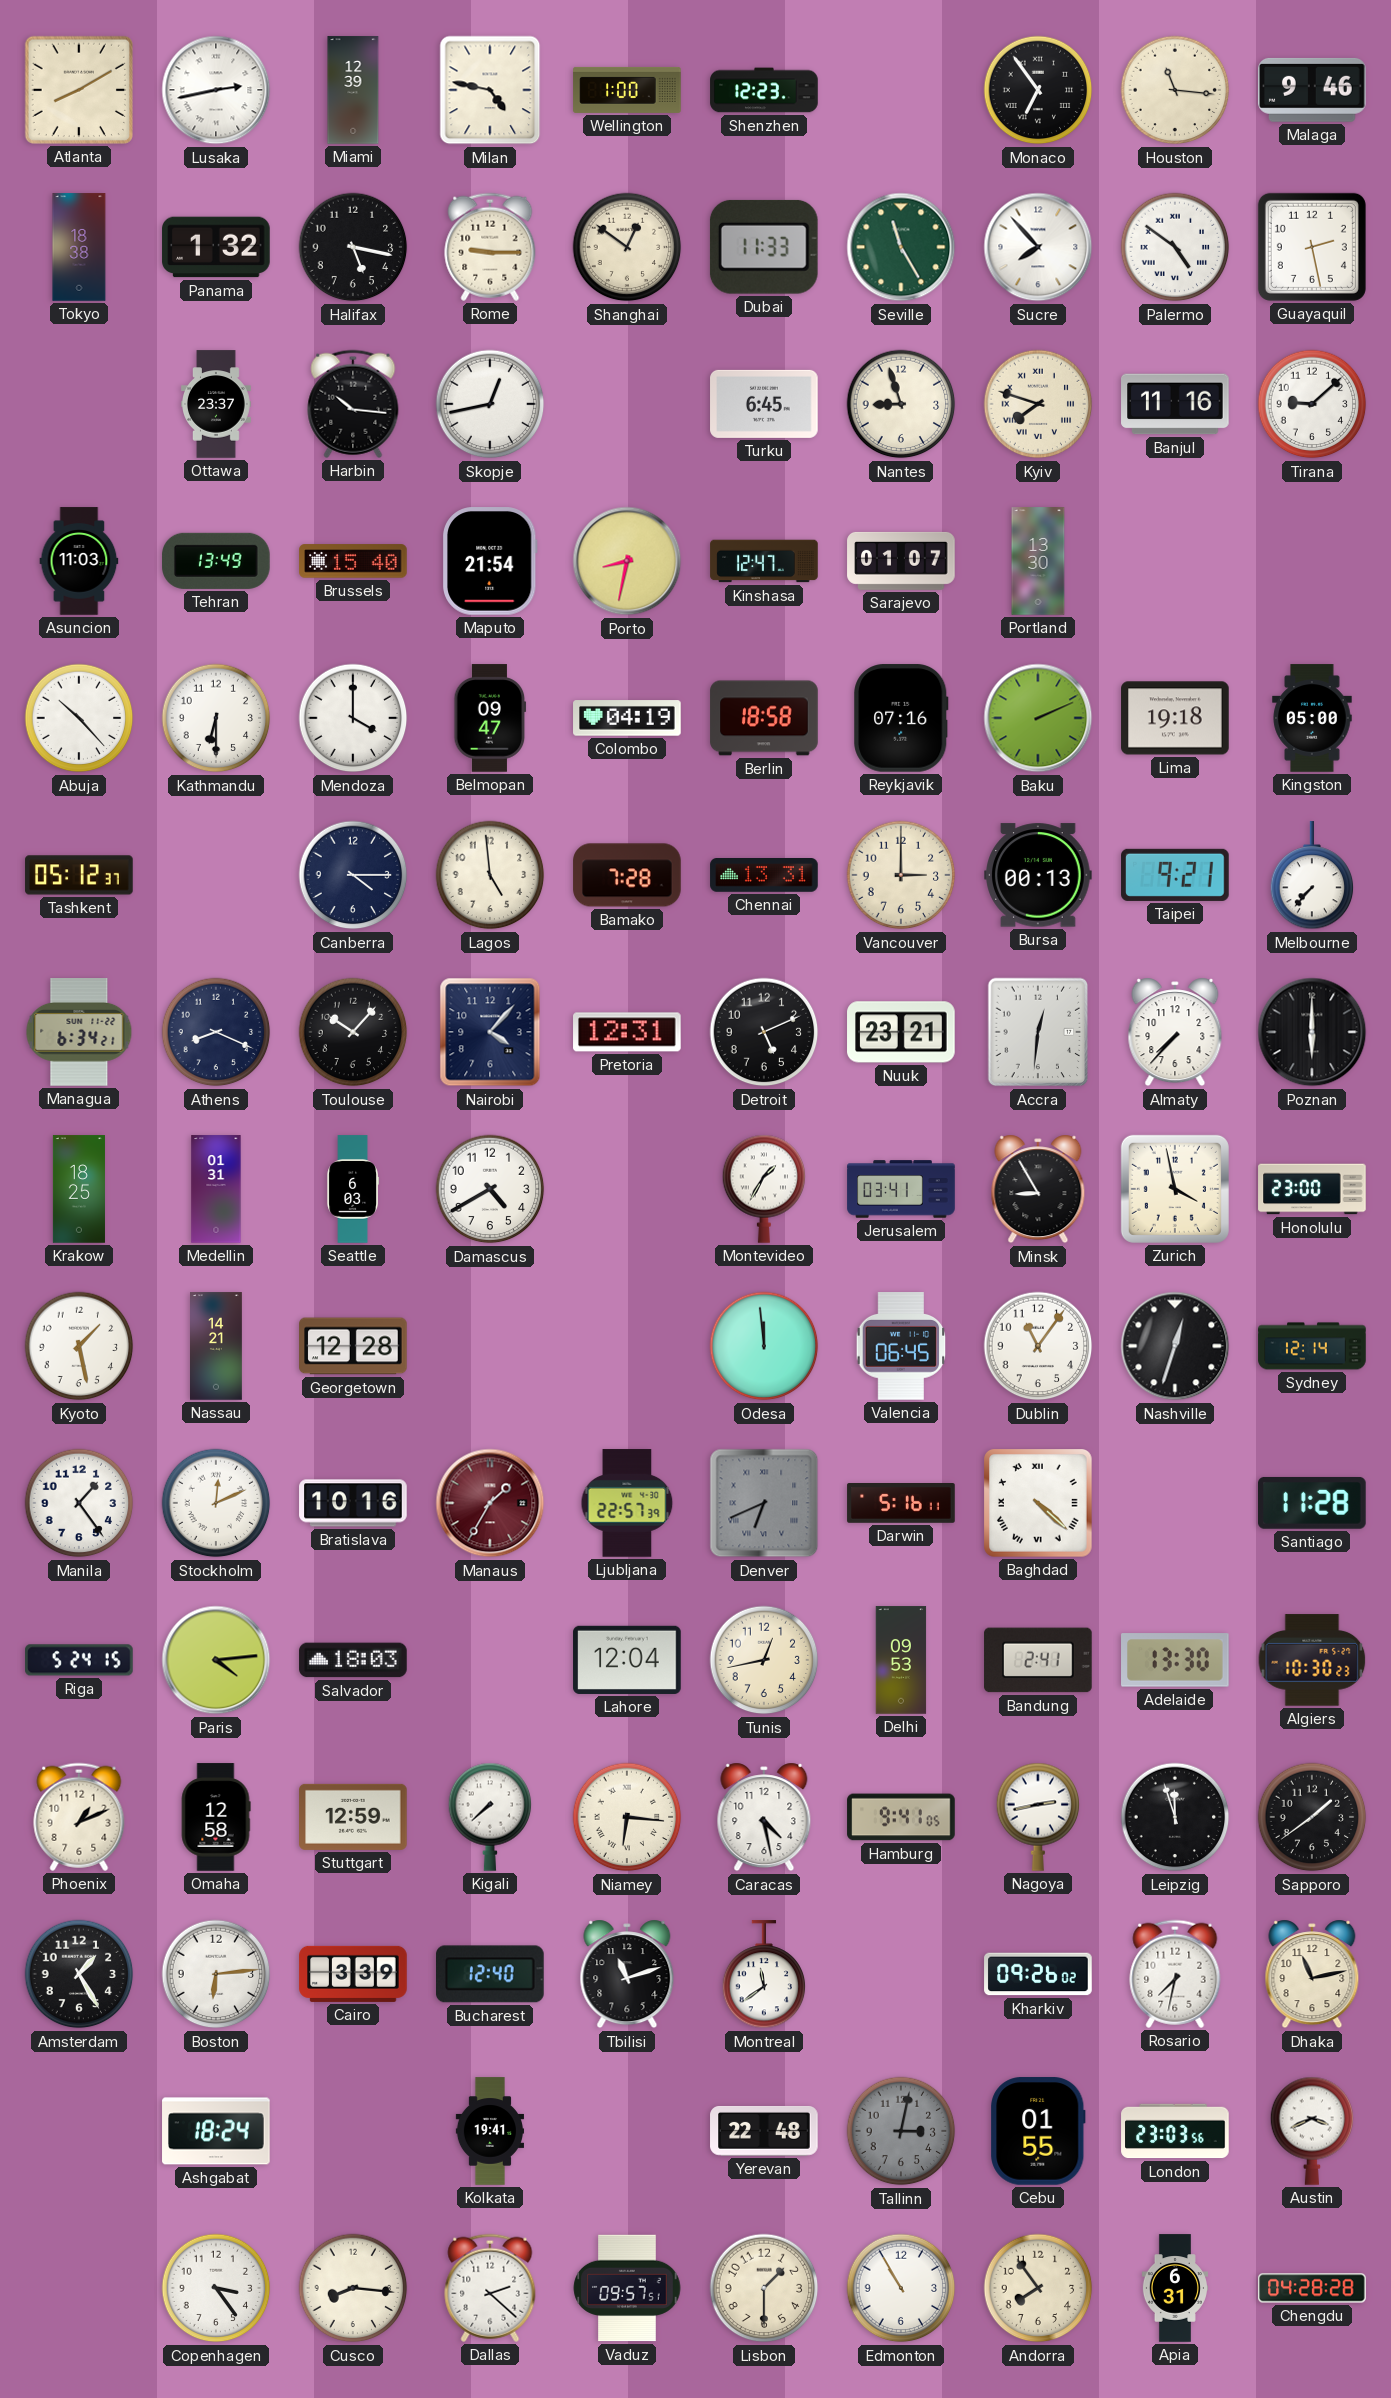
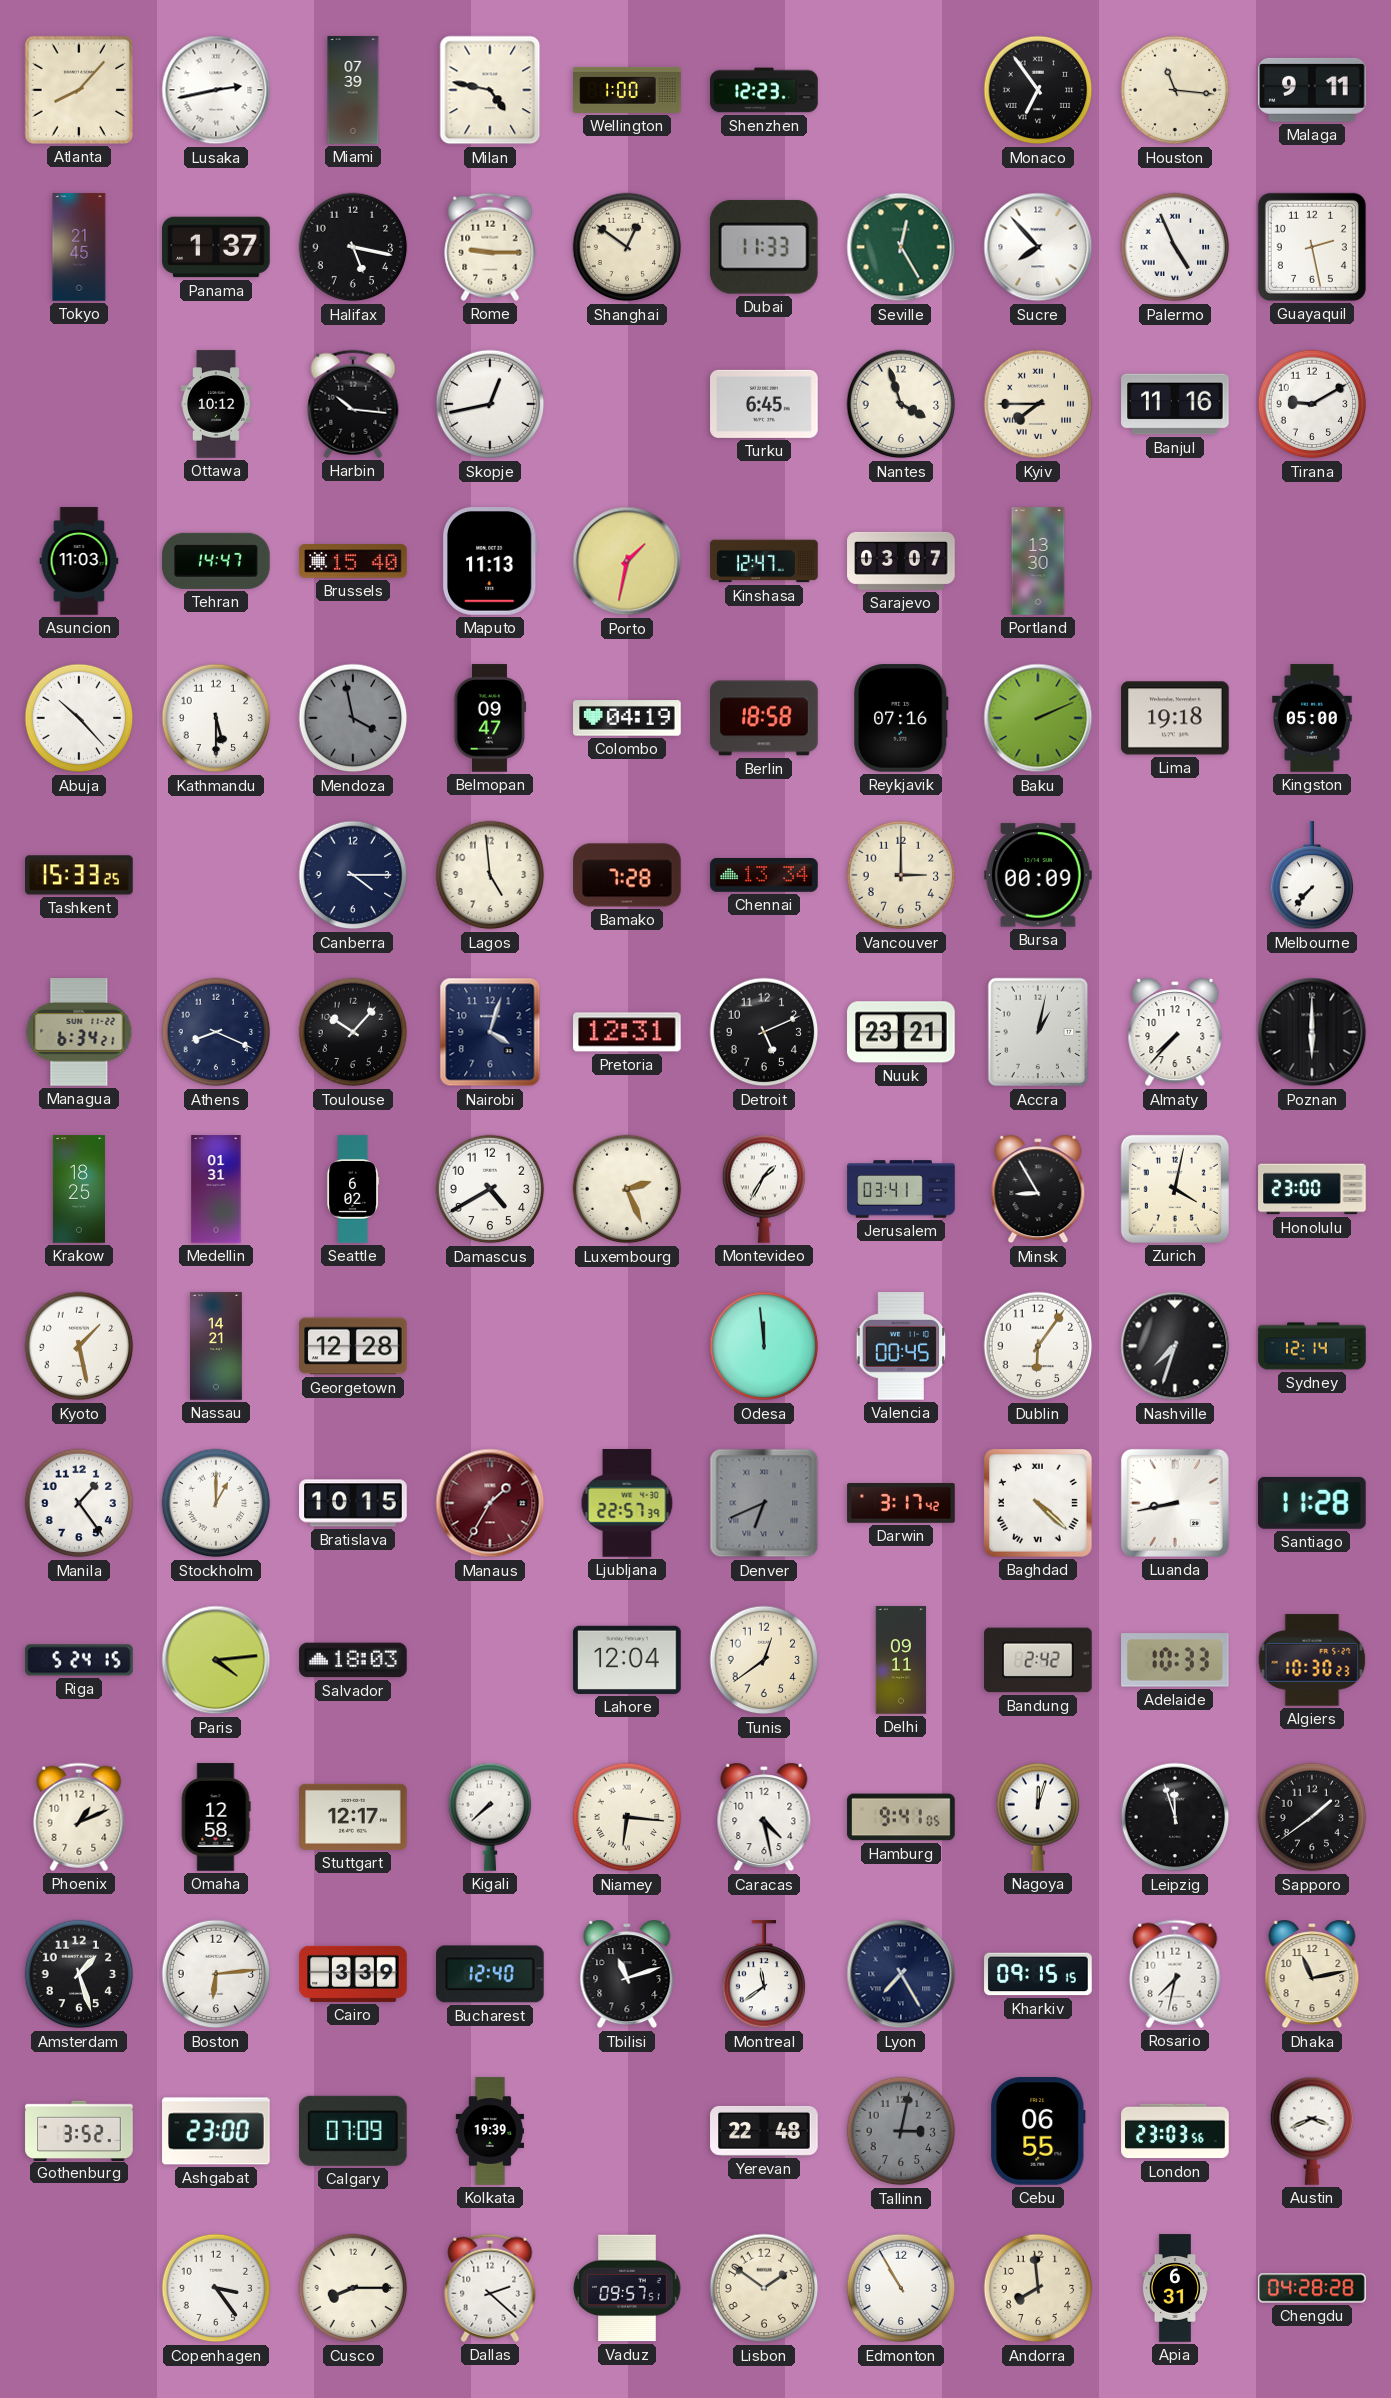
Atlanta: 8:10 -> 8:07
Miami: 12:39 -> 07:39
Malaga: 9:46 -> 9:11
Tokyo: 18:38 -> 21:45
Panama: 1:32 -> 1:37
Seville: 11:25 -> 12:25
Palermo: 4:51 -> 4:56
Ottawa: 23:37 -> 10:12
Nantes: 8:57 -> 3:57
Kyiv: 7:48 -> 7:45
Tirana: 9:08 -> 9:10
Tehran: 13:49 -> 14:47
Maputo: 21:54 -> 11:13
Porto: 8:32 -> 1:32
Sarajevo: 01:07 -> 03:07
Kathmandu: 6:30 -> 5:30
Mendoza: 4:00 -> 3:58
Mendoza dial: white -> grey
Tashkent: 05:12 -> 15:33
Chennai: 13:31 -> 13:34
Bursa: 00:13 -> 00:09
Taipei: 9:21 -> none
Nairobi: 4:07 -> 4:03
Accra: 12:31 -> 1:02
Seattle: 6:03 -> 6:02
Luxembourg: none -> 2:26
Zurich: 3:58 -> 4:02
Valencia: 06:45 -> 00:45
Dublin: 11:06 -> 6:06
Nashville: 12:33 -> 7:33
Stockholm: 12:11 -> 1:00
Bratislava: 10:16 -> 10:15
Darwin: 5:16 -> 3:17
Luanda: none -> 8:43
Tunis: 12:43 -> 12:39
Delhi: 09:53 -> 09:11
Bandung: 2:41 -> 2:42
Adelaide: 13:30 -> 10:33
Stuttgart: 12:59 -> 12:17
Nagoya: 2:43 -> 12:03
Amsterdam: 1:25 -> 1:27
Lyon: none -> 7:25
Kharkiv: 09:26 -> 09:15
Gothenburg: none -> 3:52
Ashgabat: 18:24 -> 23:00
Calgary: none -> 07:09
Kolkata: 19:41 -> 19:39
Cebu: 01:55 -> 06:55
Cusco: 8:16 -> 8:15
Lisbon: 1:30 -> 1:51
Andorra: 7:54 -> 7:59
